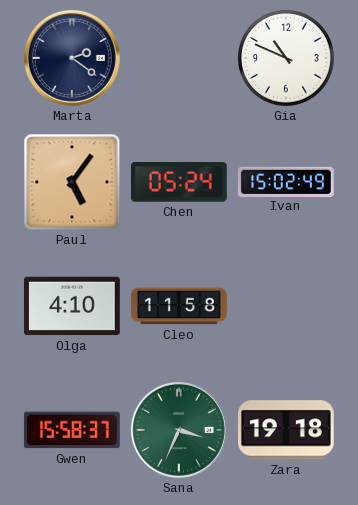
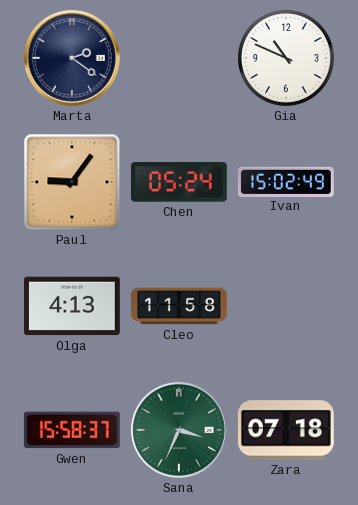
Paul: 5:06 -> 9:06
Olga: 4:10 -> 4:13
Zara: 19:18 -> 07:18
